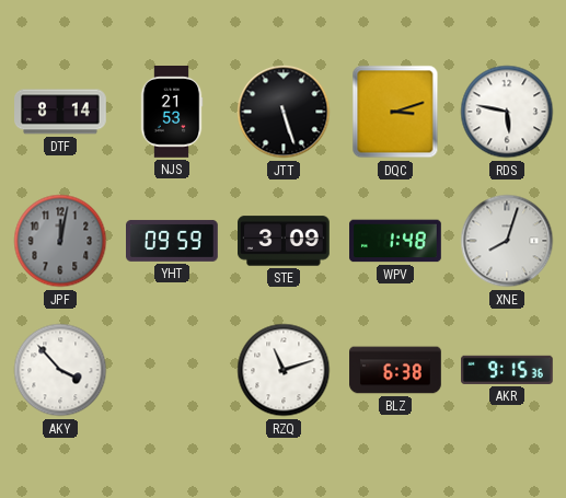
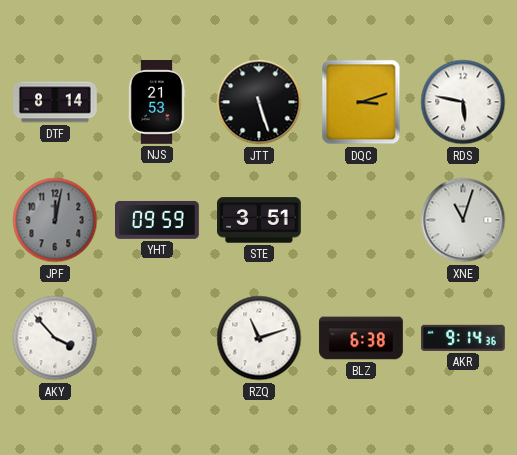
STE: 3:09 -> 3:51
WPV: 1:48 -> none
XNE: 8:03 -> 11:03
AKR: 9:15 -> 9:14
